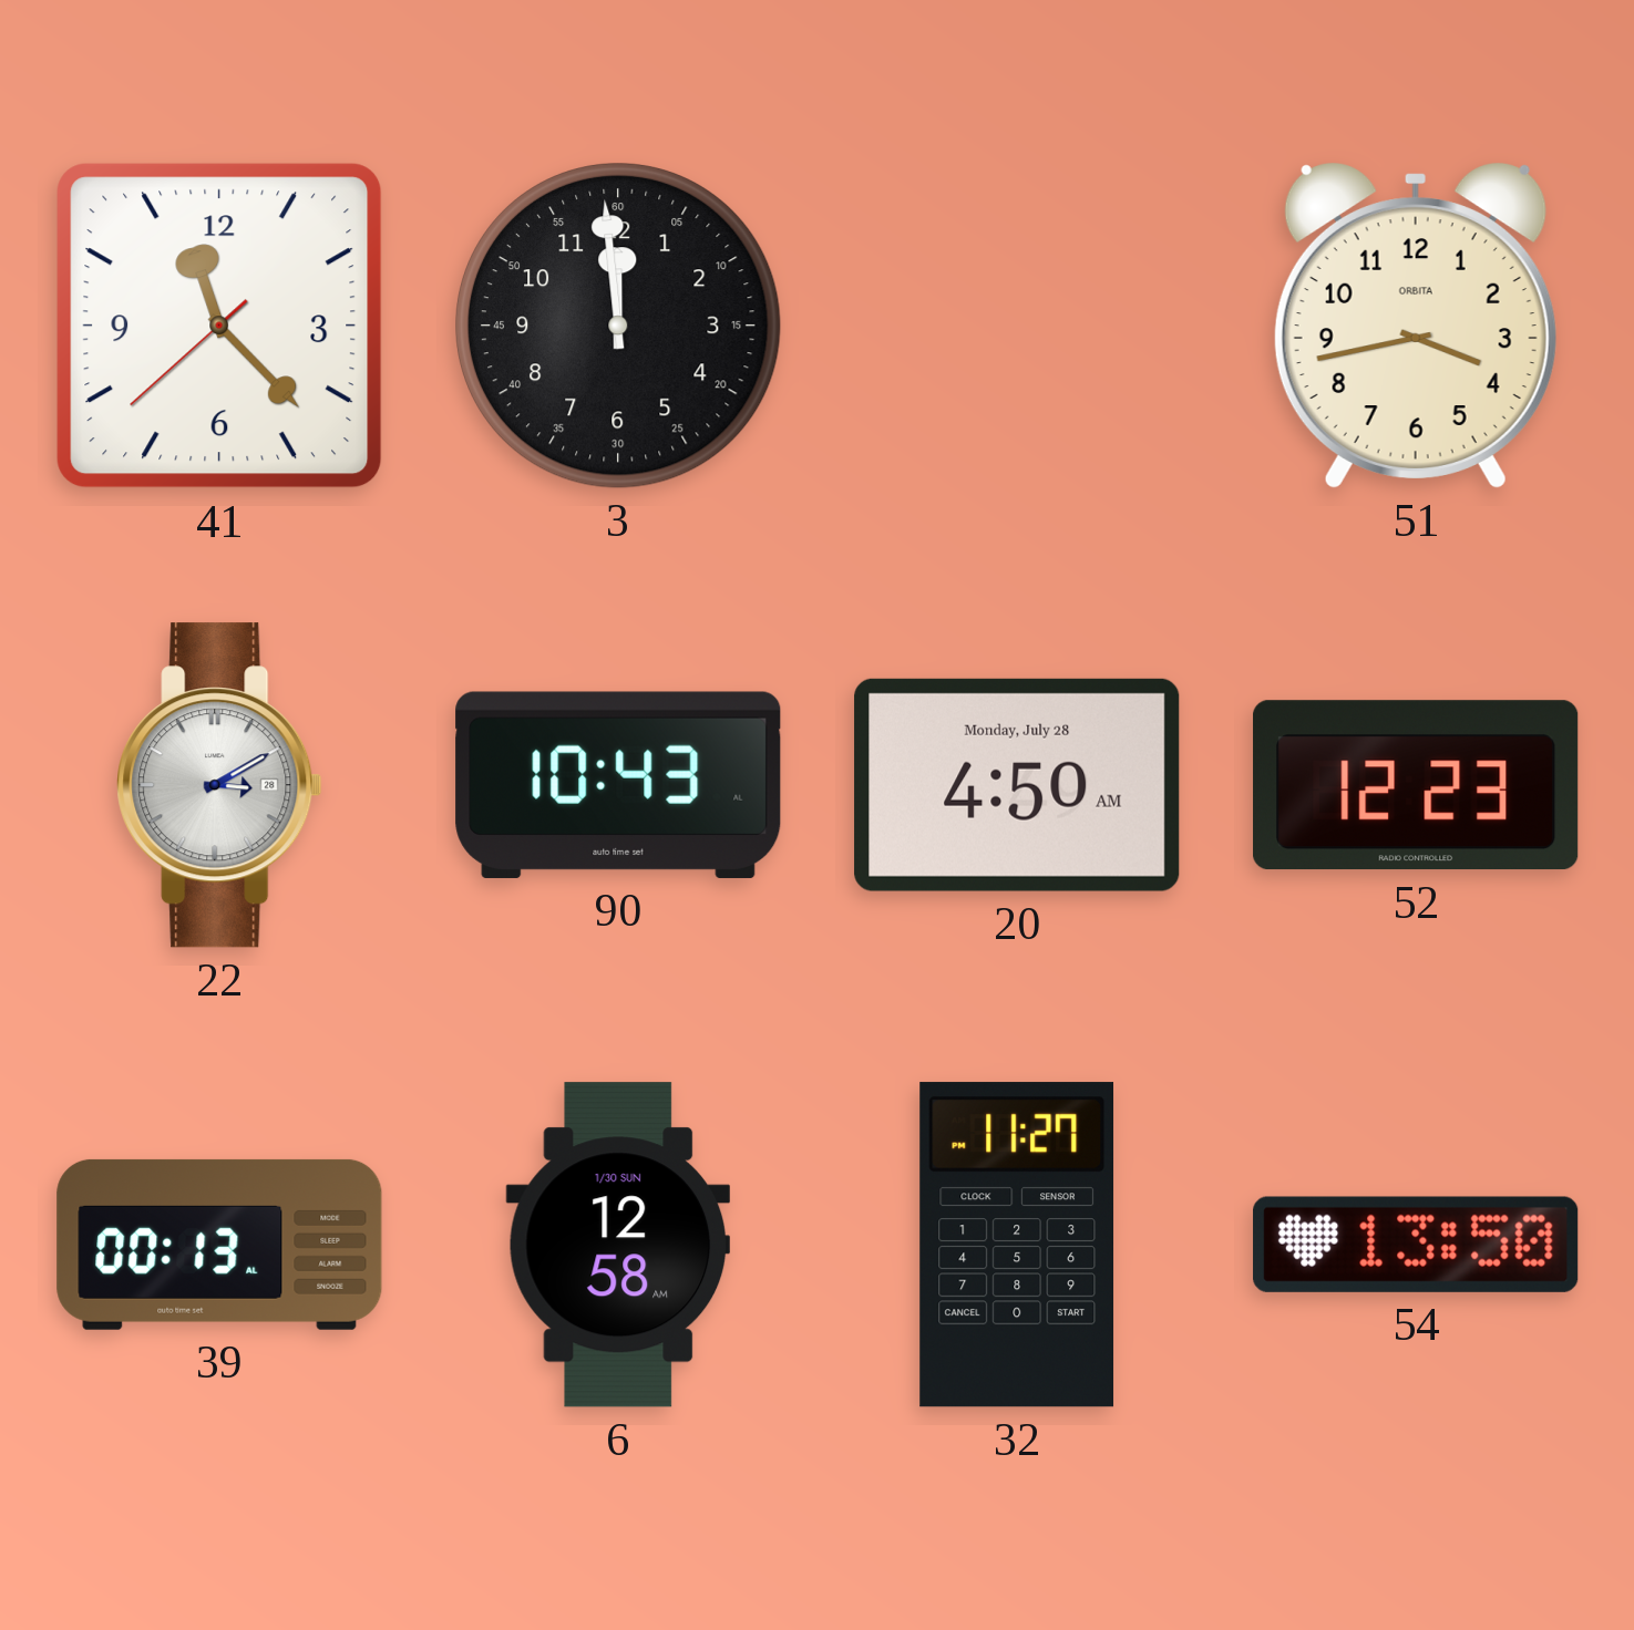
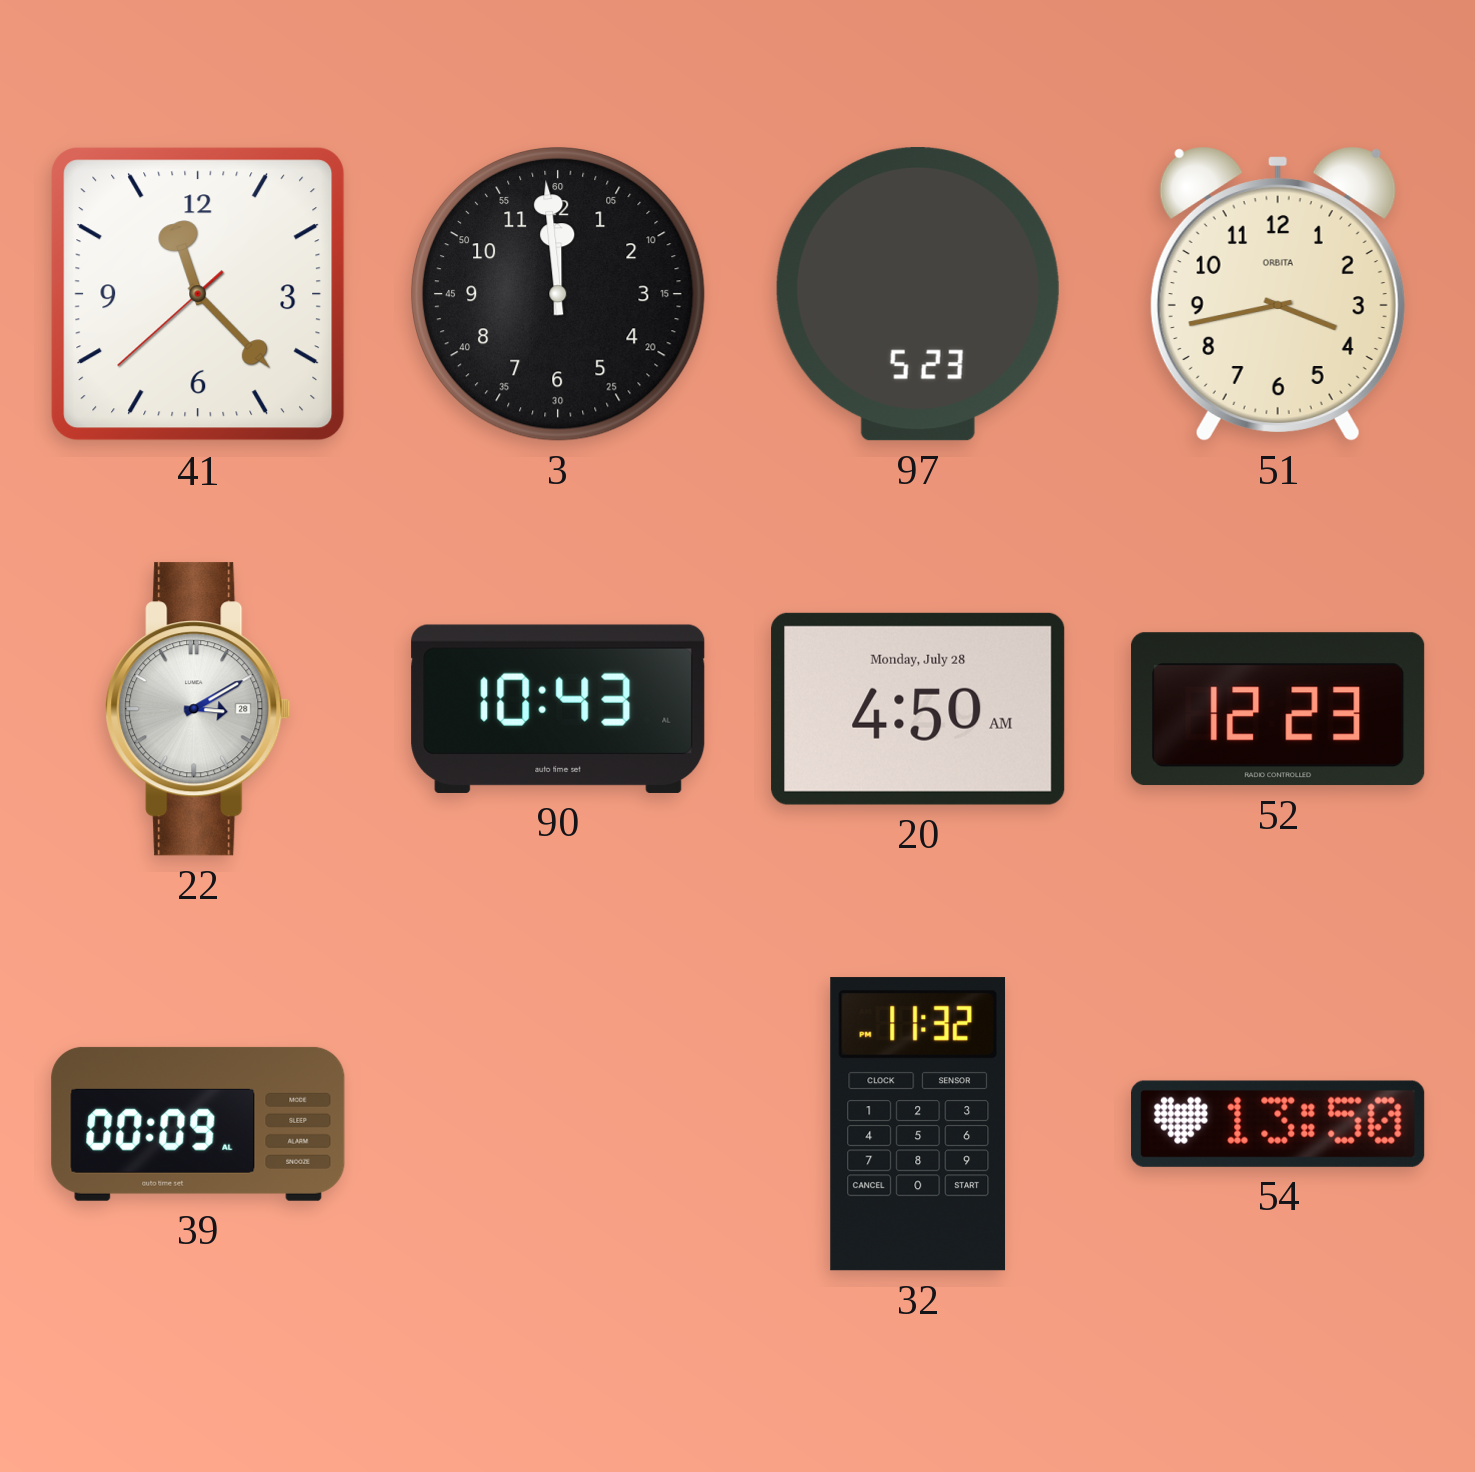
97: none -> 5:23
39: 00:13 -> 00:09
6: 12:58 -> none
32: 11:27 -> 11:32
